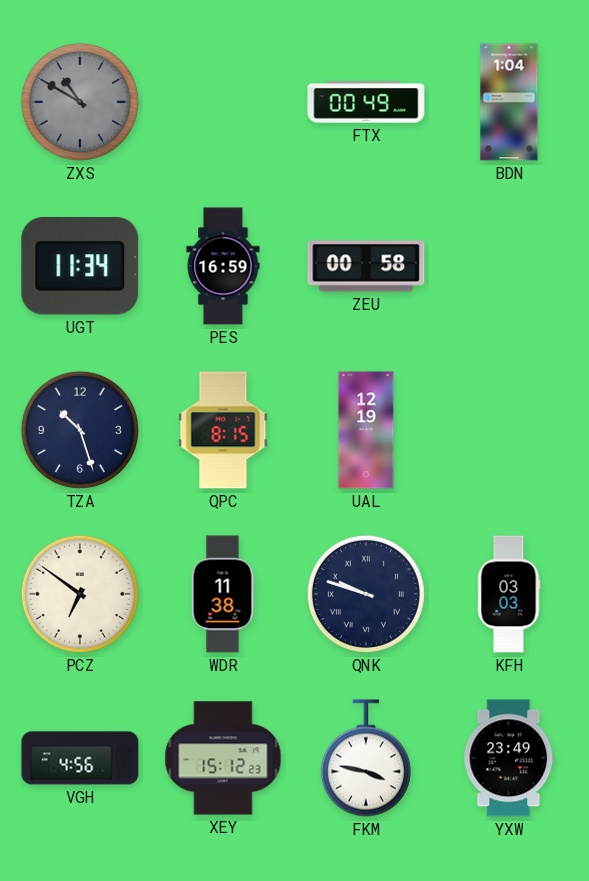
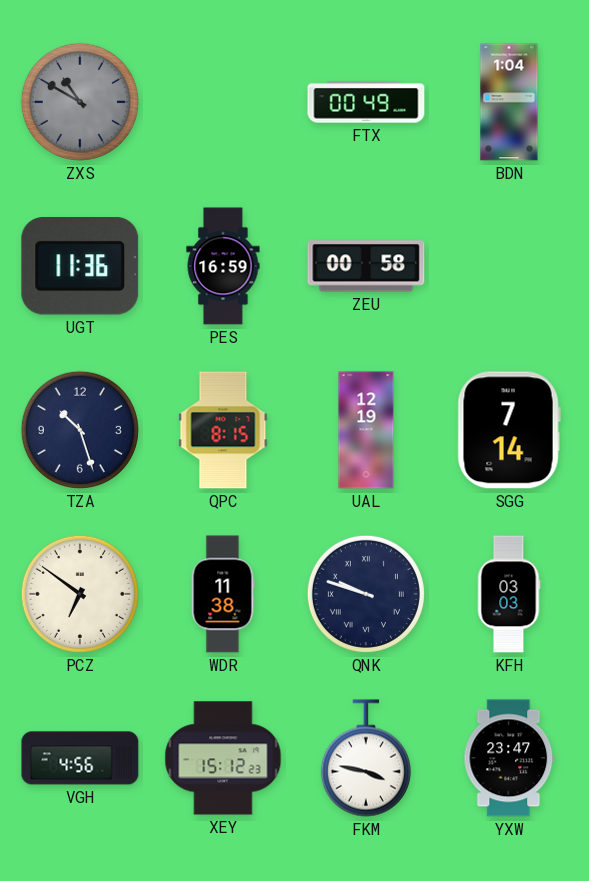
UGT: 11:34 -> 11:36
SGG: none -> 7:14
YXW: 23:49 -> 23:47
